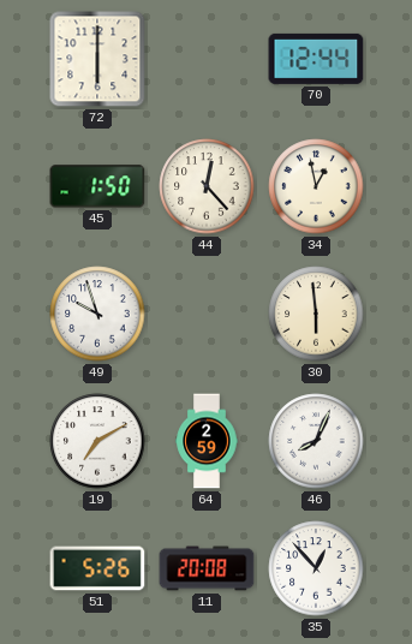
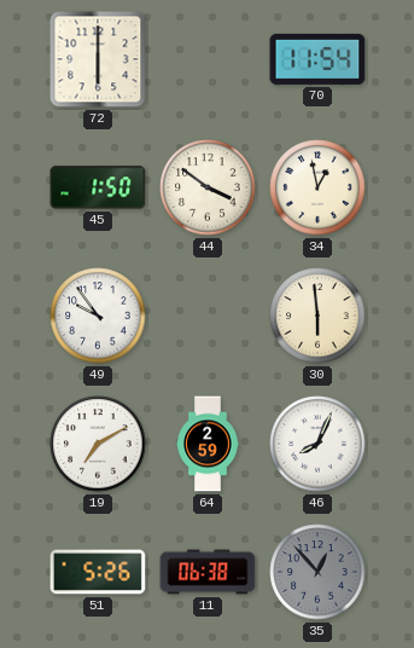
70: 12:44 -> 11:54
44: 12:23 -> 3:51
49: 9:57 -> 9:54
11: 20:08 -> 06:38
35 dial: white -> grey
